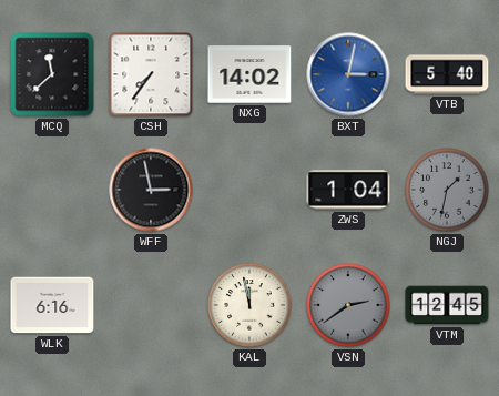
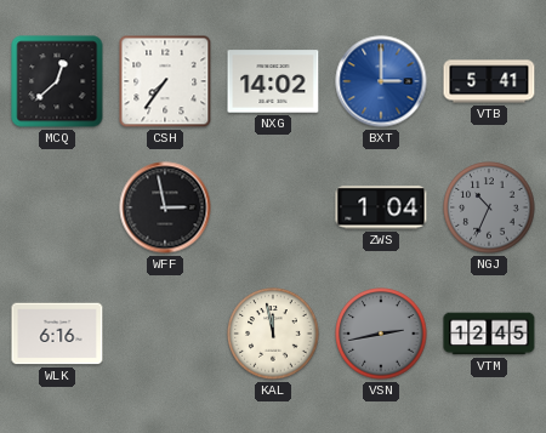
MCQ: 11:38 -> 12:38
BXT: 3:02 -> 3:00
VTB: 5:40 -> 5:41
NGJ: 1:32 -> 10:34
VSN: 2:39 -> 2:43
